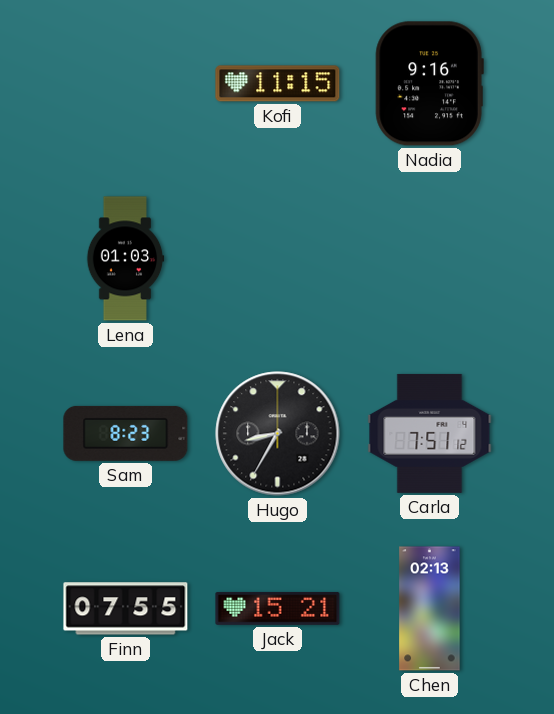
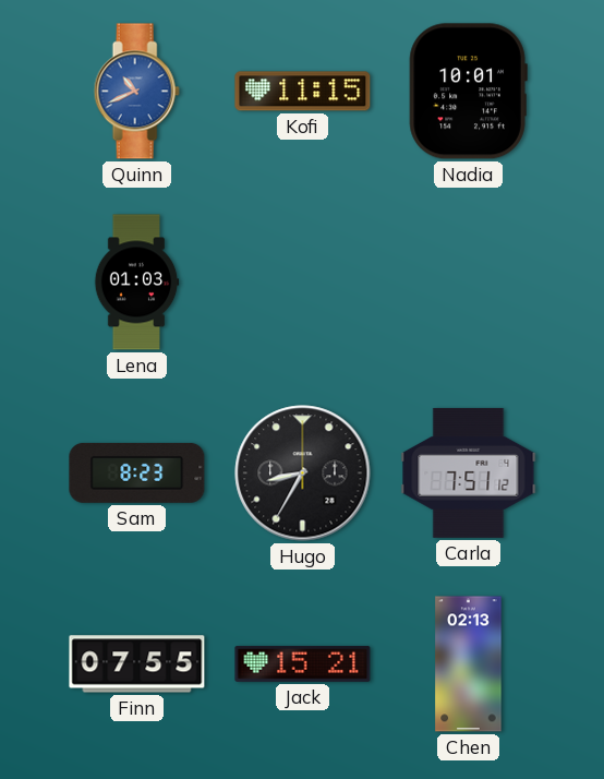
Quinn: none -> 10:41
Nadia: 9:16 -> 10:01
